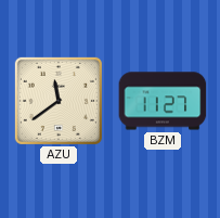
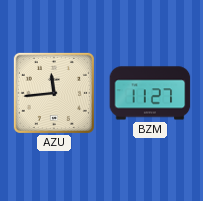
AZU: 11:39 -> 11:44
